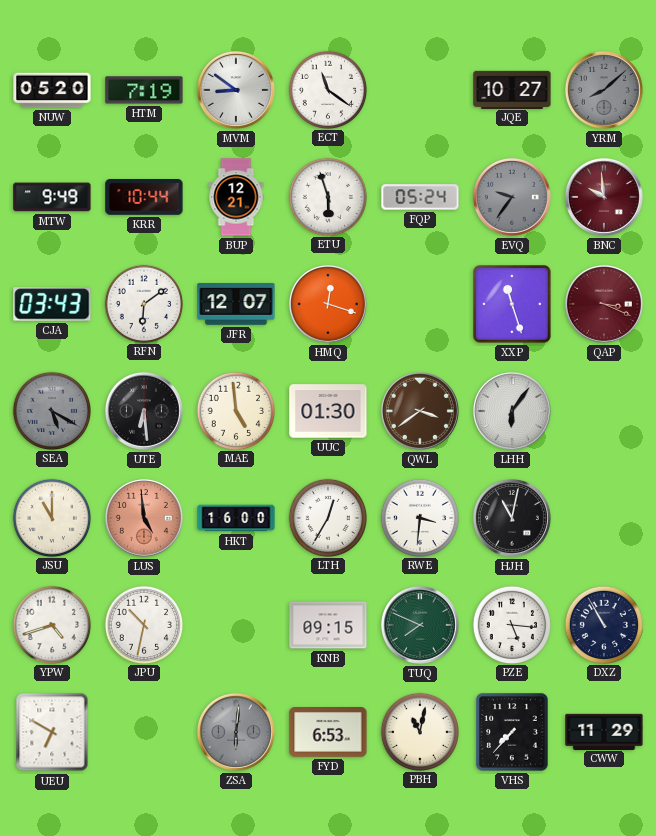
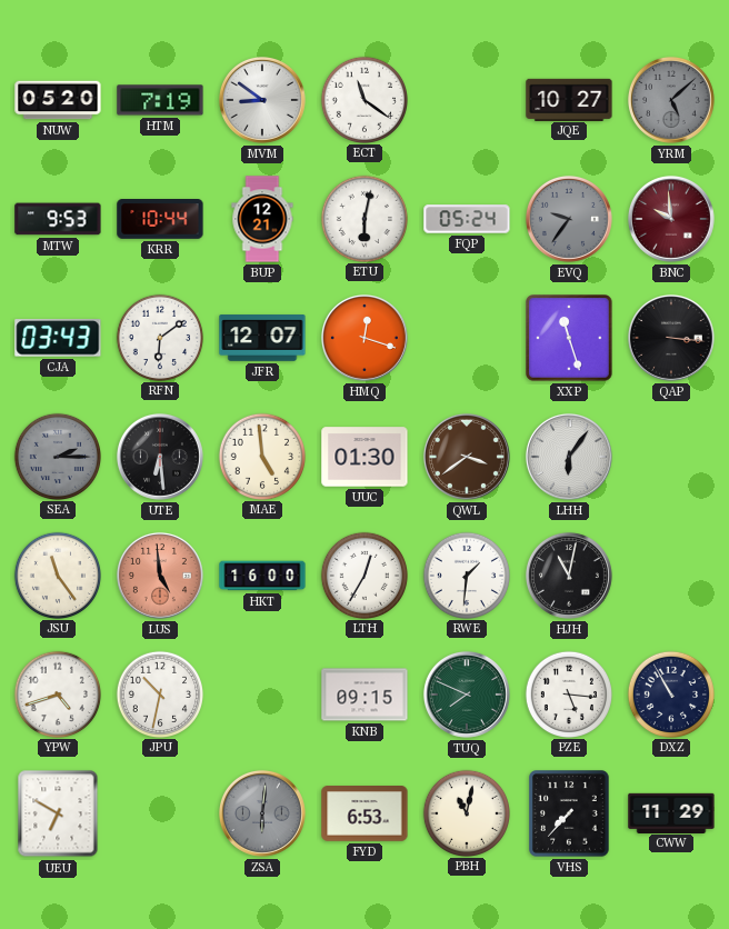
YRM: 8:08 -> 5:08
MTW: 9:49 -> 9:53
ETU: 5:57 -> 6:02
QAP: 3:19 -> 3:16
QAP dial: burgundy -> black
SEA: 5:20 -> 2:15
JSU: 11:00 -> 11:24
RWE: 3:31 -> 1:31
